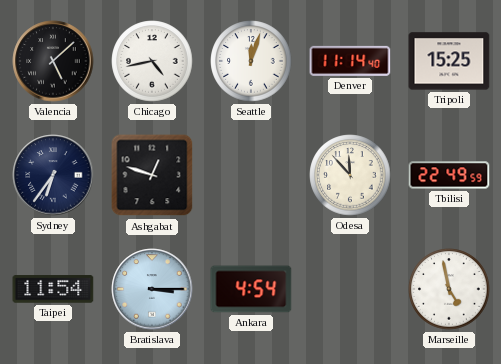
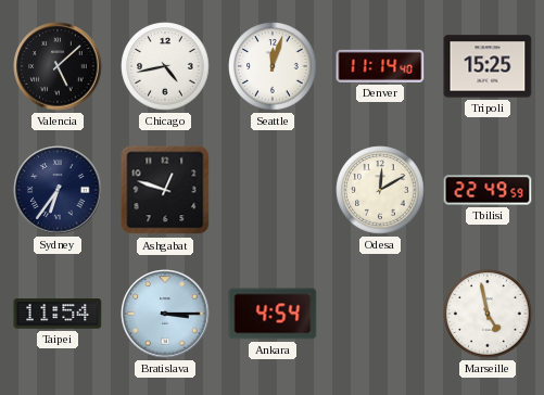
Odesa: 11:53 -> 12:10
